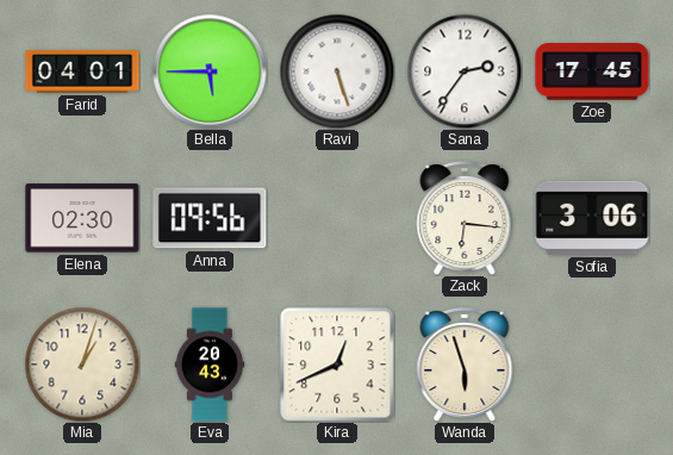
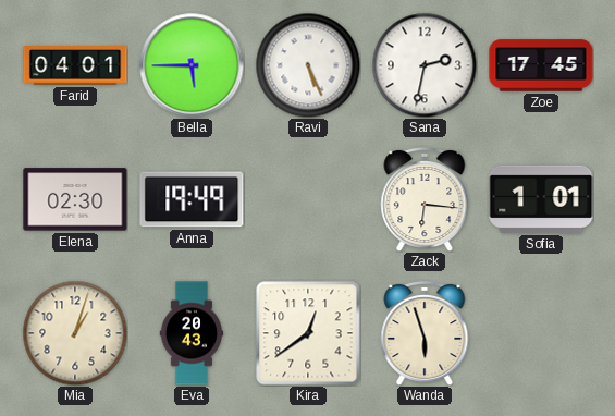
Ravi: 5:27 -> 5:26
Sana: 2:36 -> 2:32
Anna: 09:56 -> 19:49
Sofia: 3:06 -> 1:01
Kira: 12:41 -> 12:39
